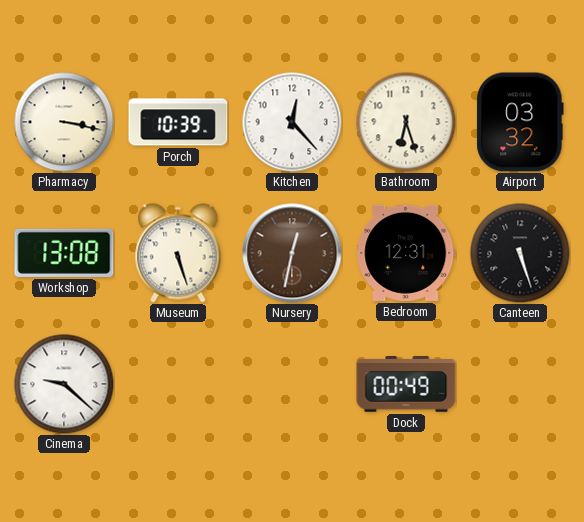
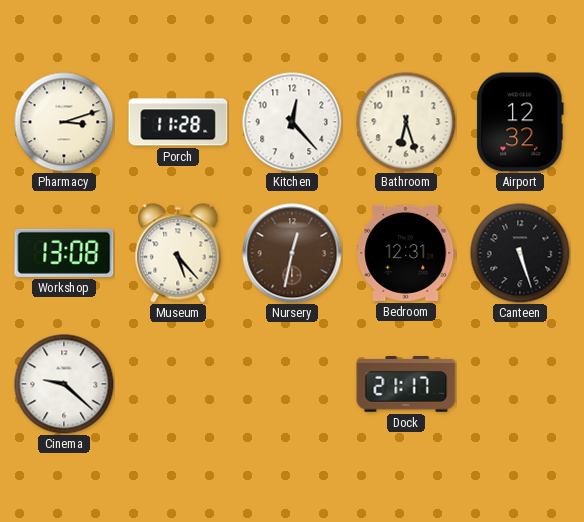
Pharmacy: 3:17 -> 3:12
Porch: 10:39 -> 11:28
Airport: 03:32 -> 12:32
Museum: 5:27 -> 5:23
Dock: 00:49 -> 21:17
